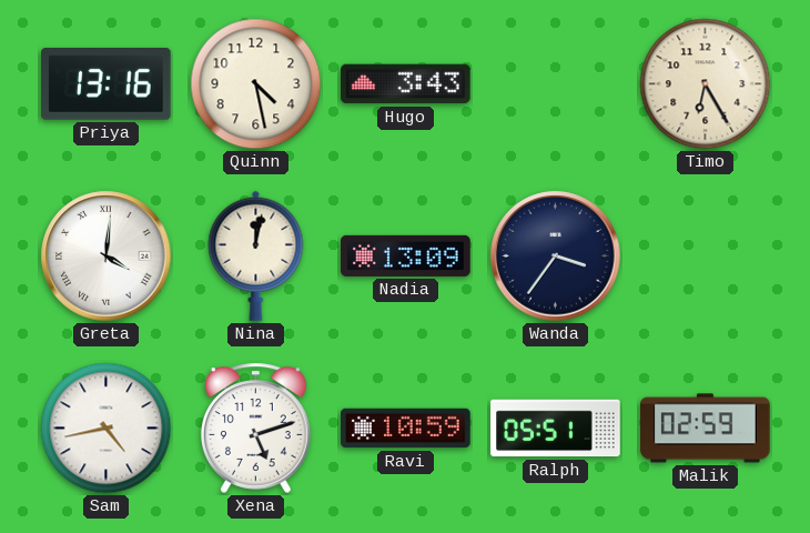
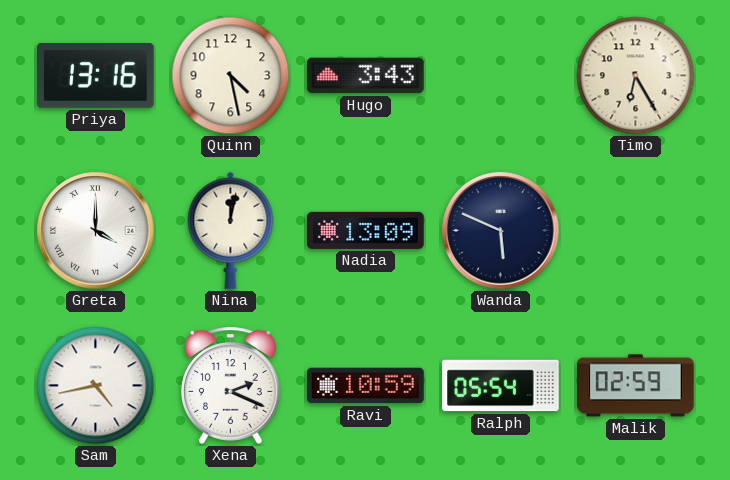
Greta: 4:01 -> 4:00
Wanda: 3:36 -> 5:49
Xena: 5:12 -> 2:19
Ralph: 05:51 -> 05:54
